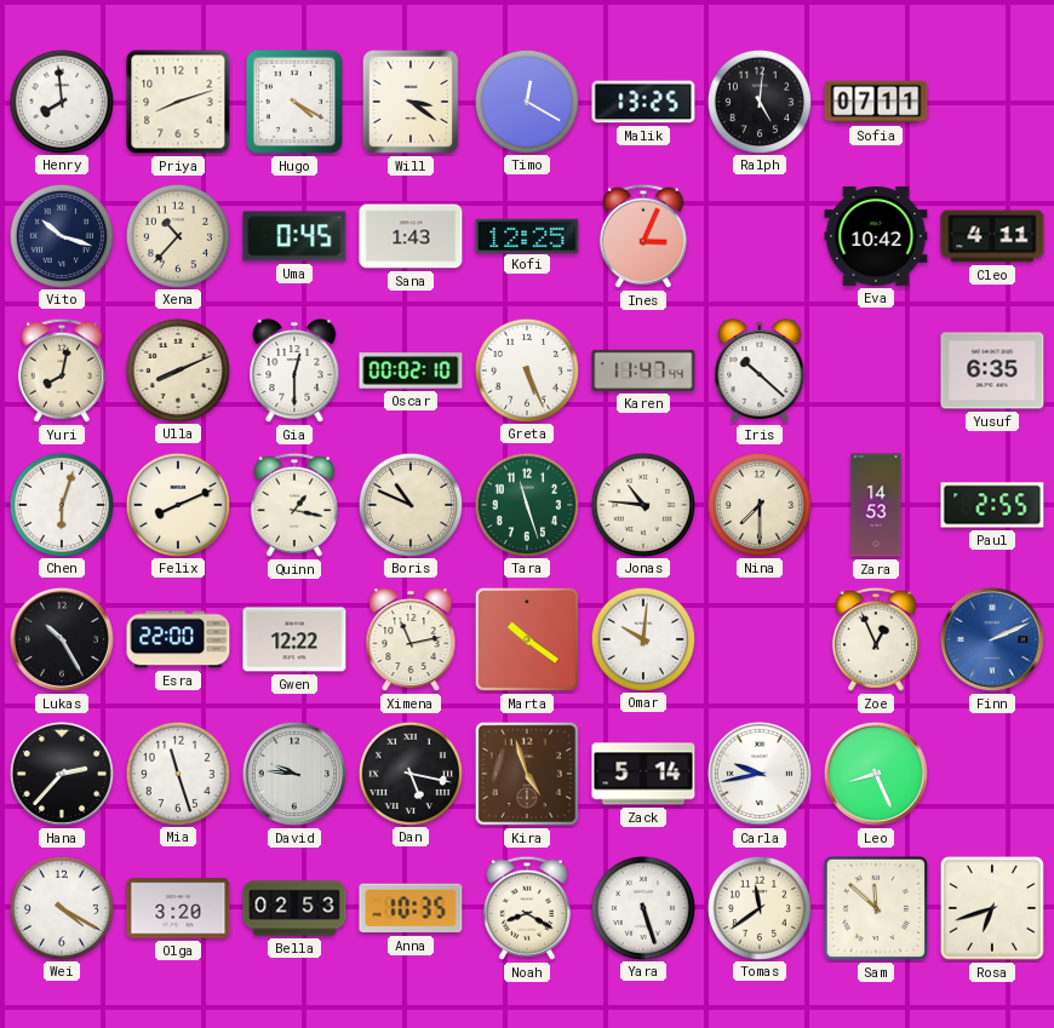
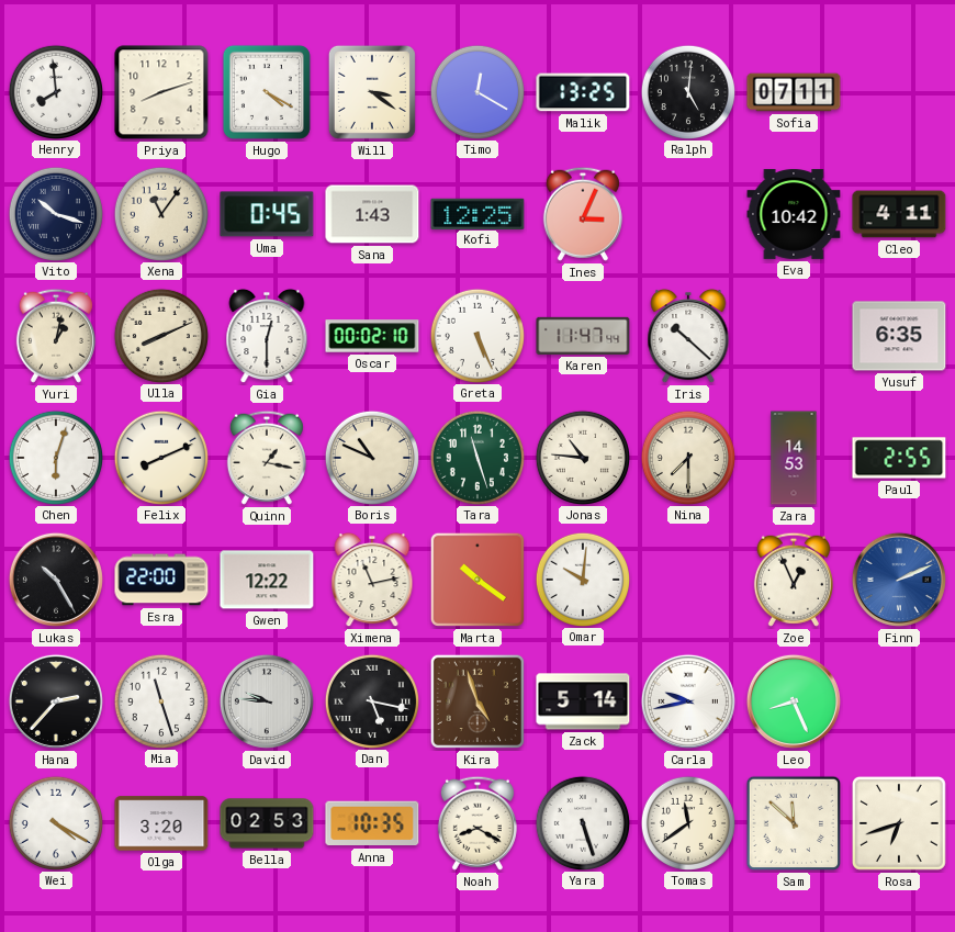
Xena: 10:37 -> 11:06
Yuri: 8:02 -> 1:02
